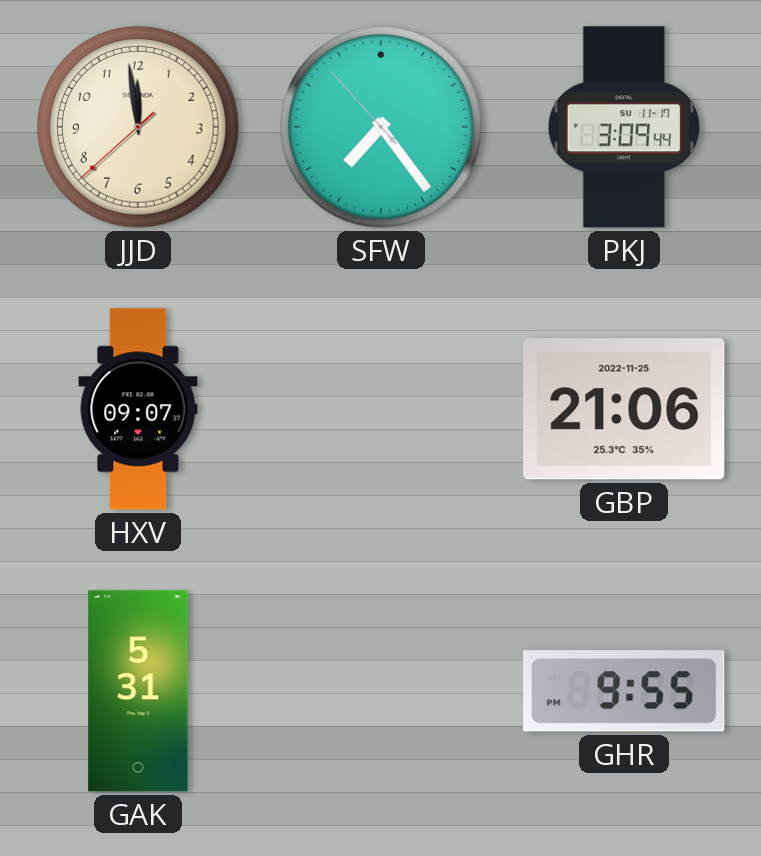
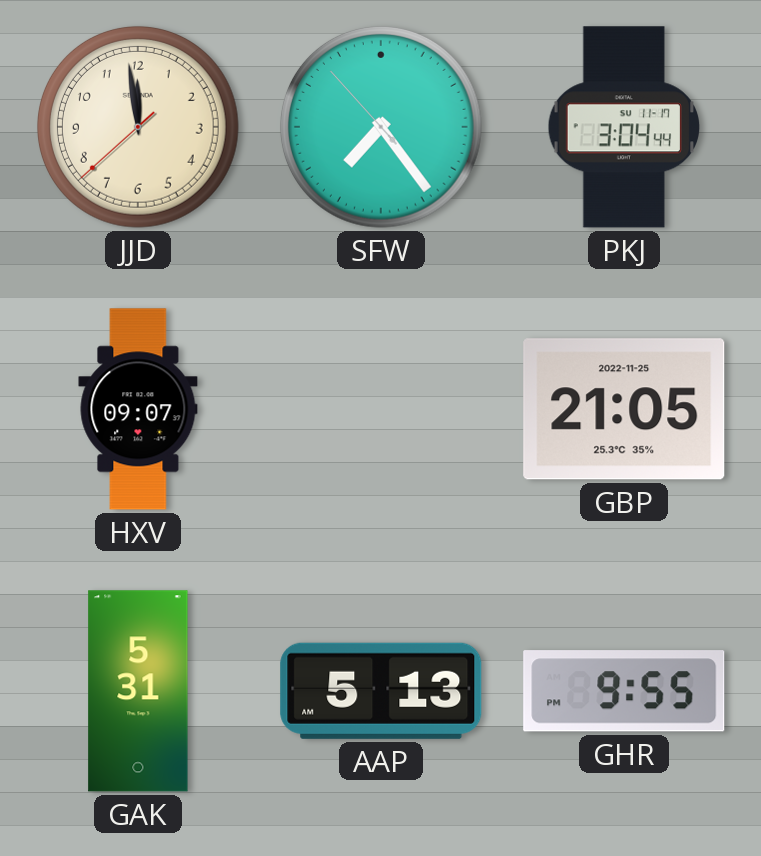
PKJ: 3:09 -> 3:04
GBP: 21:06 -> 21:05
AAP: none -> 5:13
